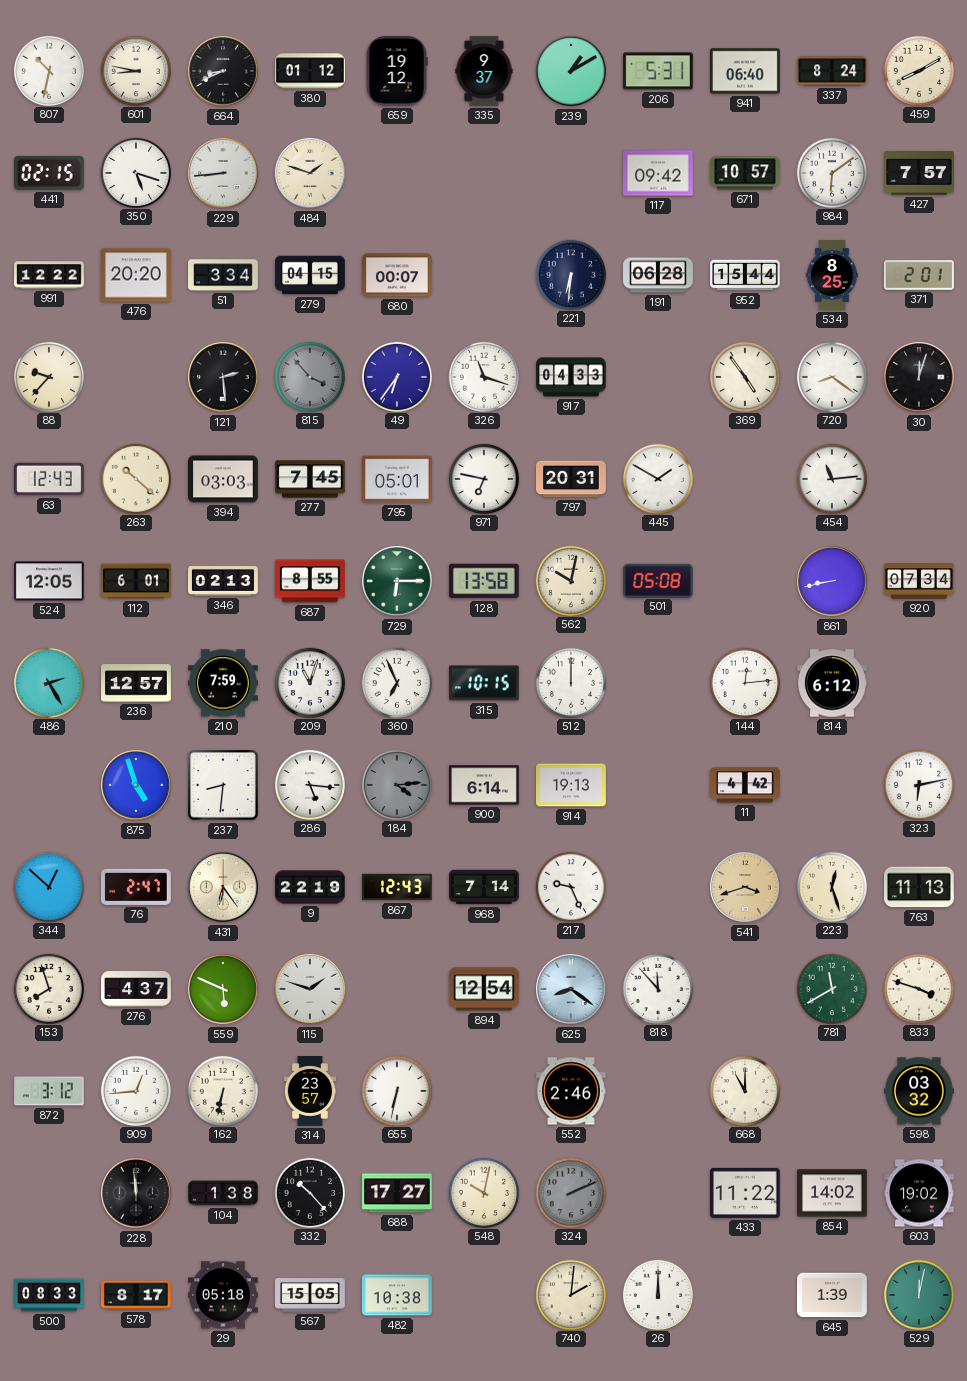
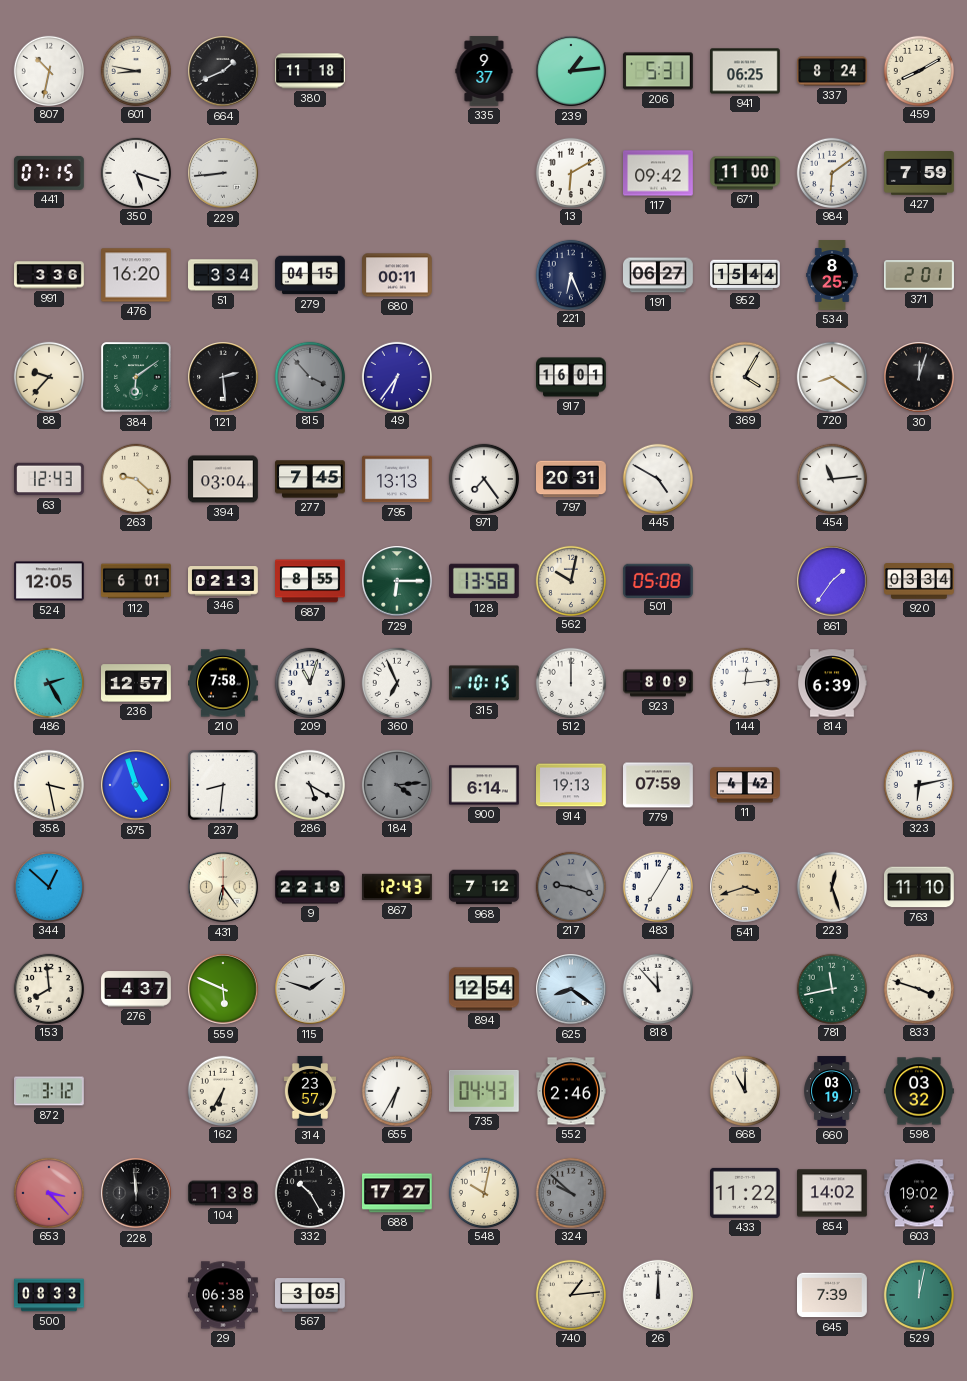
664: 8:41 -> 1:41
380: 01:12 -> 11:18
659: 19:12 -> none
239: 1:10 -> 1:14
941: 06:40 -> 06:25
441: 02:15 -> 07:15
484: 1:48 -> none
13: none -> 6:10
671: 10:57 -> 11:00
427: 7:57 -> 7:59
991: 12:22 -> 3:36
476: 20:20 -> 16:20
680: 00:07 -> 00:11
221: 6:31 -> 6:26
191: 06:28 -> 06:27
384: none -> 6:09
326: 11:18 -> none
917: 04:33 -> 16:01
369: 4:54 -> 4:05
263: 10:22 -> 9:22
394: 03:03 -> 03:04
795: 05:01 -> 13:13
971: 6:47 -> 7:24
445: 1:50 -> 4:50
861: 8:43 -> 1:36
920: 07:34 -> 03:34
210: 7:59 -> 7:58
923: none -> 8:09
814: 6:12 -> 6:39
358: none -> 3:28
286: 5:16 -> 5:20
779: none -> 07:59
76: 2:47 -> none
968: 7:14 -> 7:12
217: 9:26 -> 9:18
217 dial: white -> grey
483: none -> 7:05
763: 11:13 -> 11:10
153: 7:57 -> 7:59
781: 11:40 -> 11:43
909: 12:44 -> none
162: 6:32 -> 6:35
655: 6:32 -> 6:35
735: none -> 04:43
660: none -> 03:19
653: none -> 3:23
332: 10:23 -> 10:25
324: 2:11 -> 9:52
578: 8:17 -> none
29: 05:18 -> 06:38
567: 15:05 -> 3:05
482: 10:38 -> none
740: 2:01 -> 1:14
645: 1:39 -> 7:39
